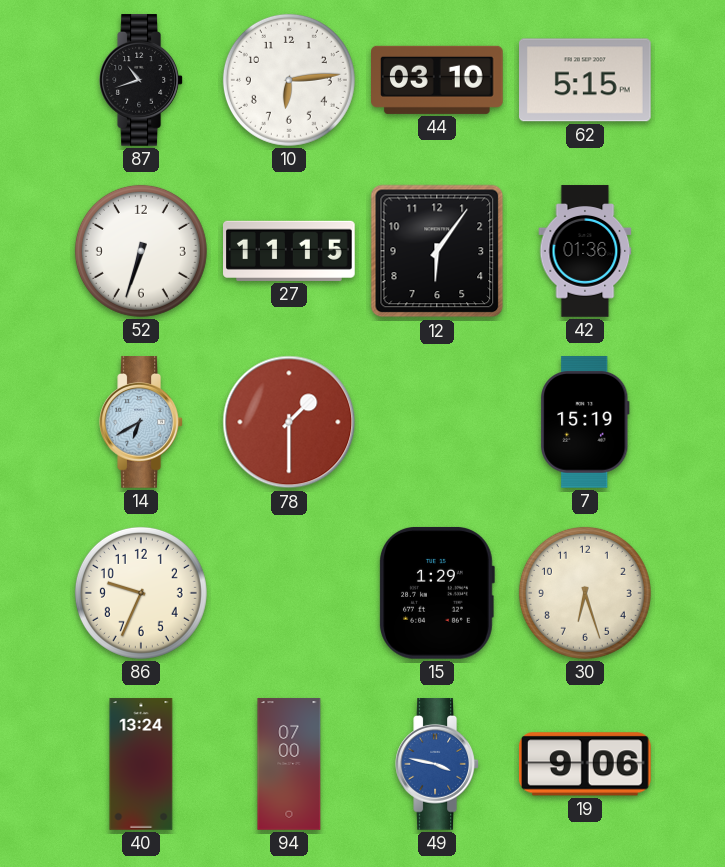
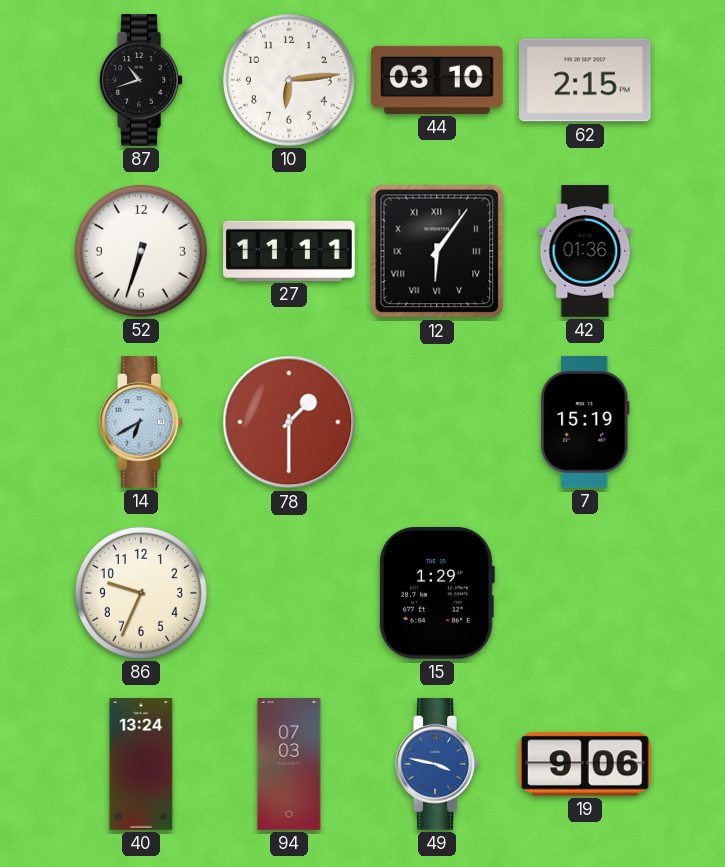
62: 5:15 -> 2:15
27: 11:15 -> 11:11
12 numerals: Arabic -> Roman
30: 6:27 -> none
94: 07:00 -> 07:03
